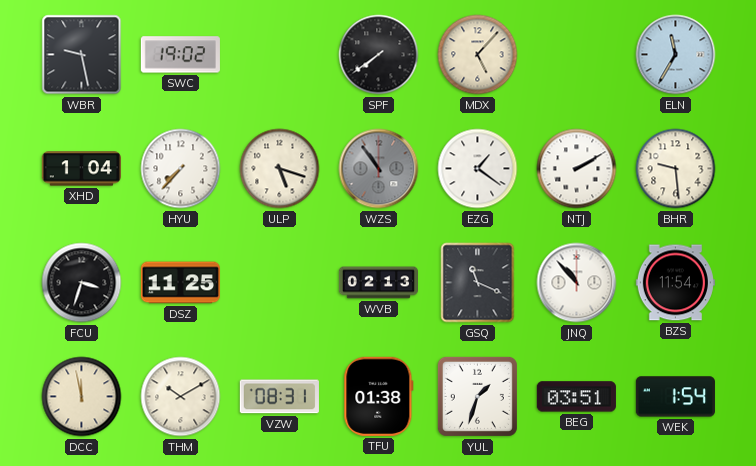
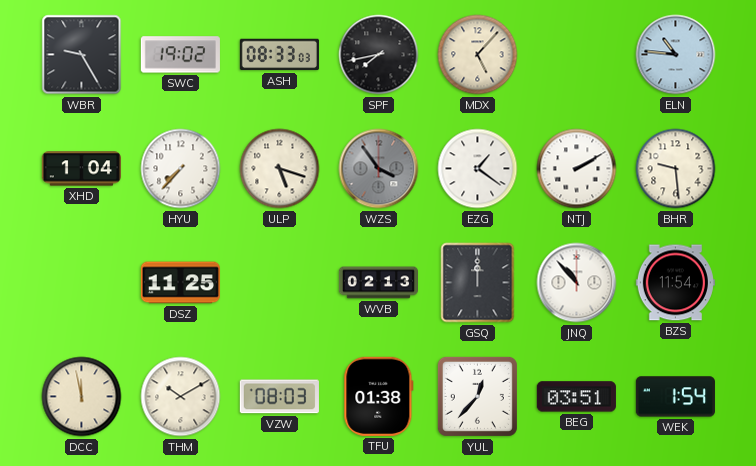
WBR: 9:28 -> 9:25
ASH: none -> 08:33
SPF: 7:39 -> 7:43
ELN: 11:35 -> 10:46
WZS: 10:54 -> 3:54
FCU: 3:33 -> none
GSQ: 11:19 -> 12:00
VZW: 08:31 -> 08:03
YUL: 1:33 -> 12:37
